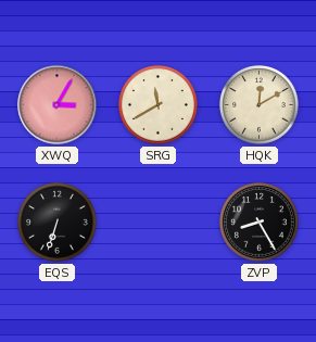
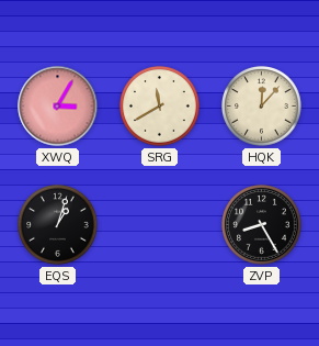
HQK: 12:10 -> 12:07
EQS: 6:33 -> 1:03
